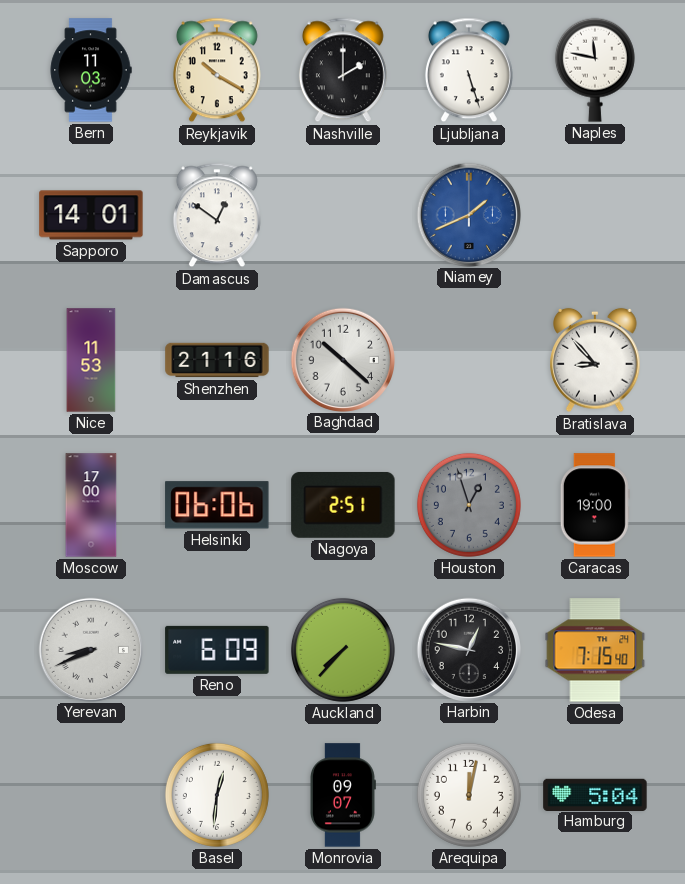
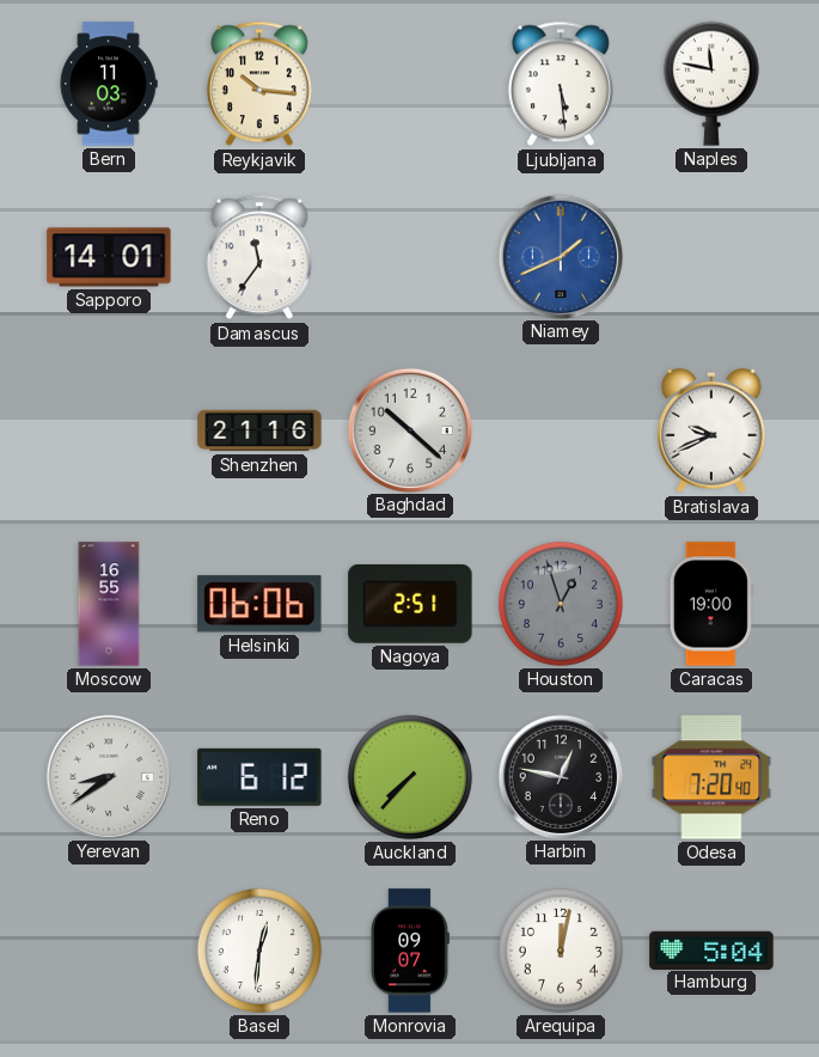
Reykjavik: 10:20 -> 10:16
Nashville: 2:00 -> none
Ljubljana: 5:27 -> 5:29
Damascus: 12:51 -> 11:36
Nice: 11:53 -> none
Bratislava: 8:53 -> 9:41
Moscow: 17:00 -> 16:55
Yerevan: 8:41 -> 8:39
Reno: 6:09 -> 6:12
Odesa: 7:15 -> 7:20
